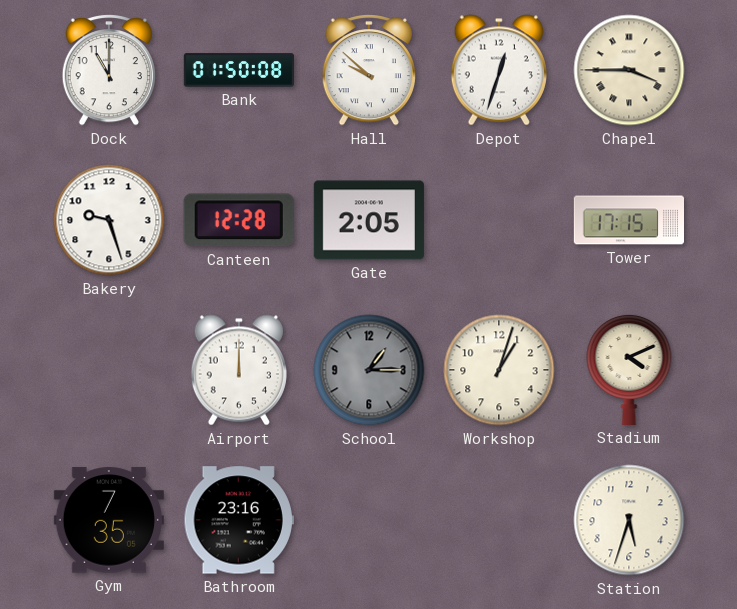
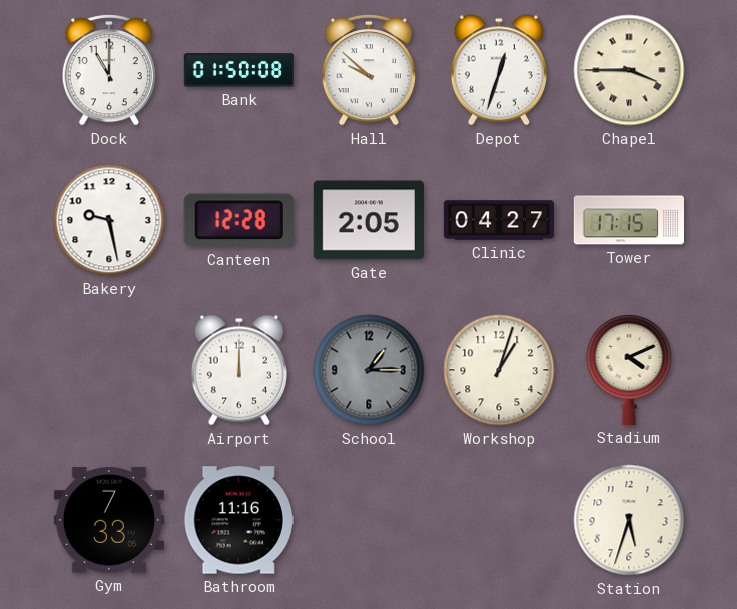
Bakery: 9:27 -> 9:28
Clinic: none -> 04:27
Gym: 7:35 -> 7:33
Bathroom: 23:16 -> 11:16
